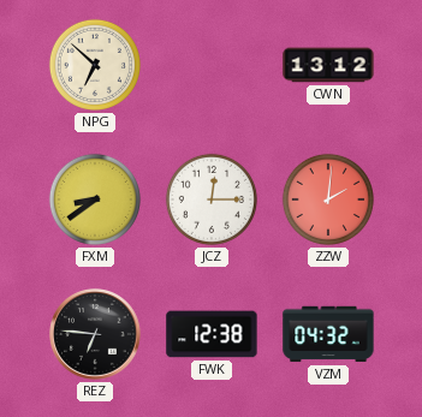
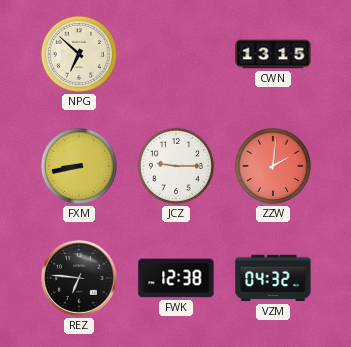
CWN: 13:12 -> 13:15
FXM: 8:39 -> 8:43
JCZ: 12:15 -> 9:15
